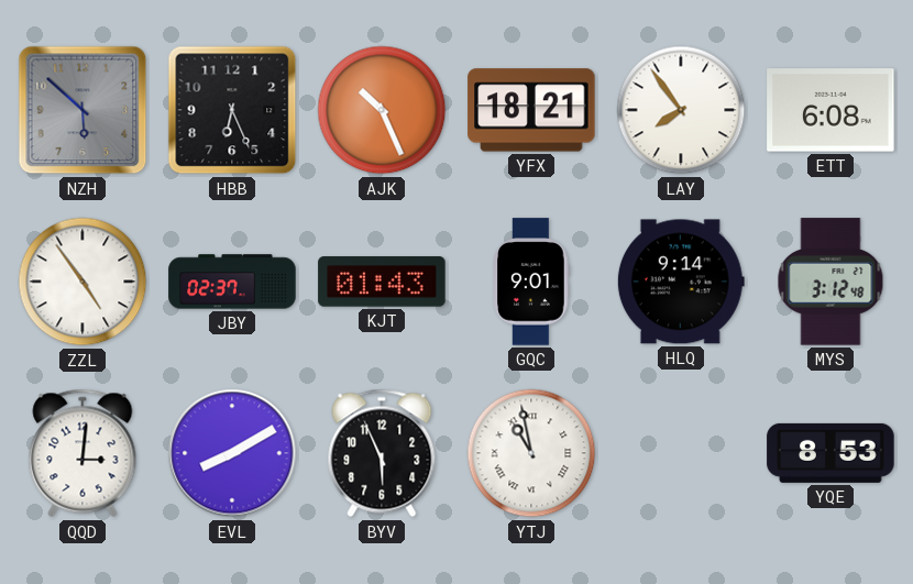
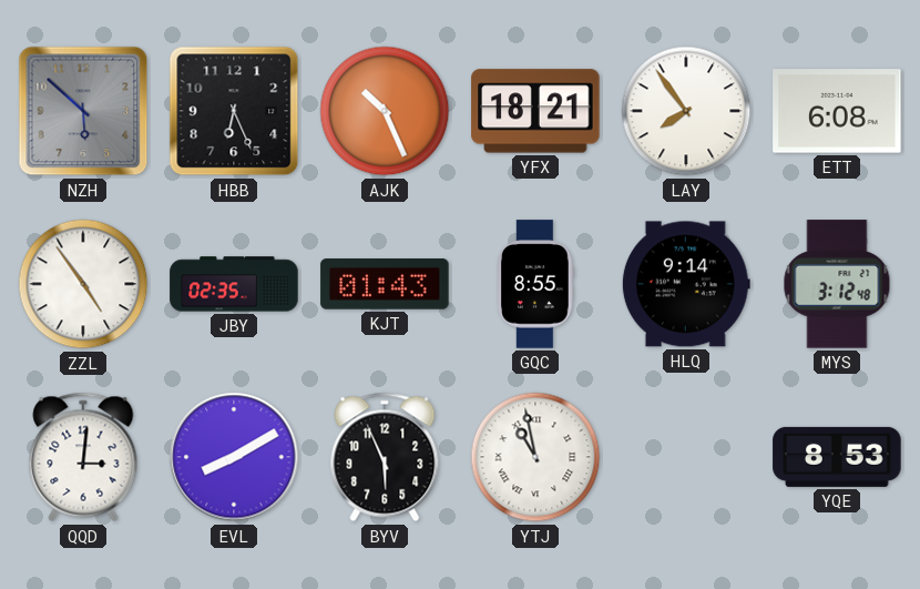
JBY: 02:37 -> 02:35
GQC: 9:01 -> 8:55
